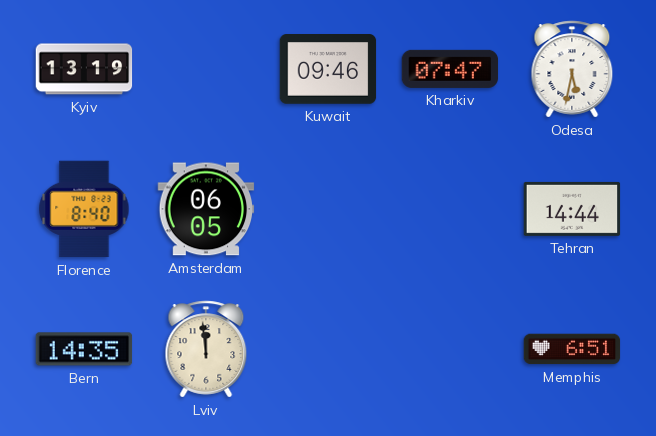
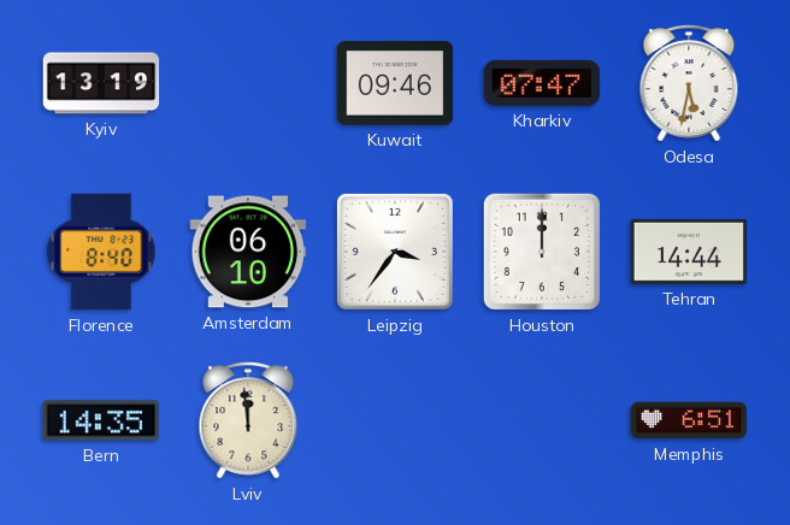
Amsterdam: 06:05 -> 06:10
Leipzig: none -> 3:36
Houston: none -> 12:00
